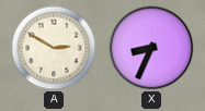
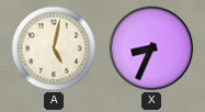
A: 2:50 -> 5:02
